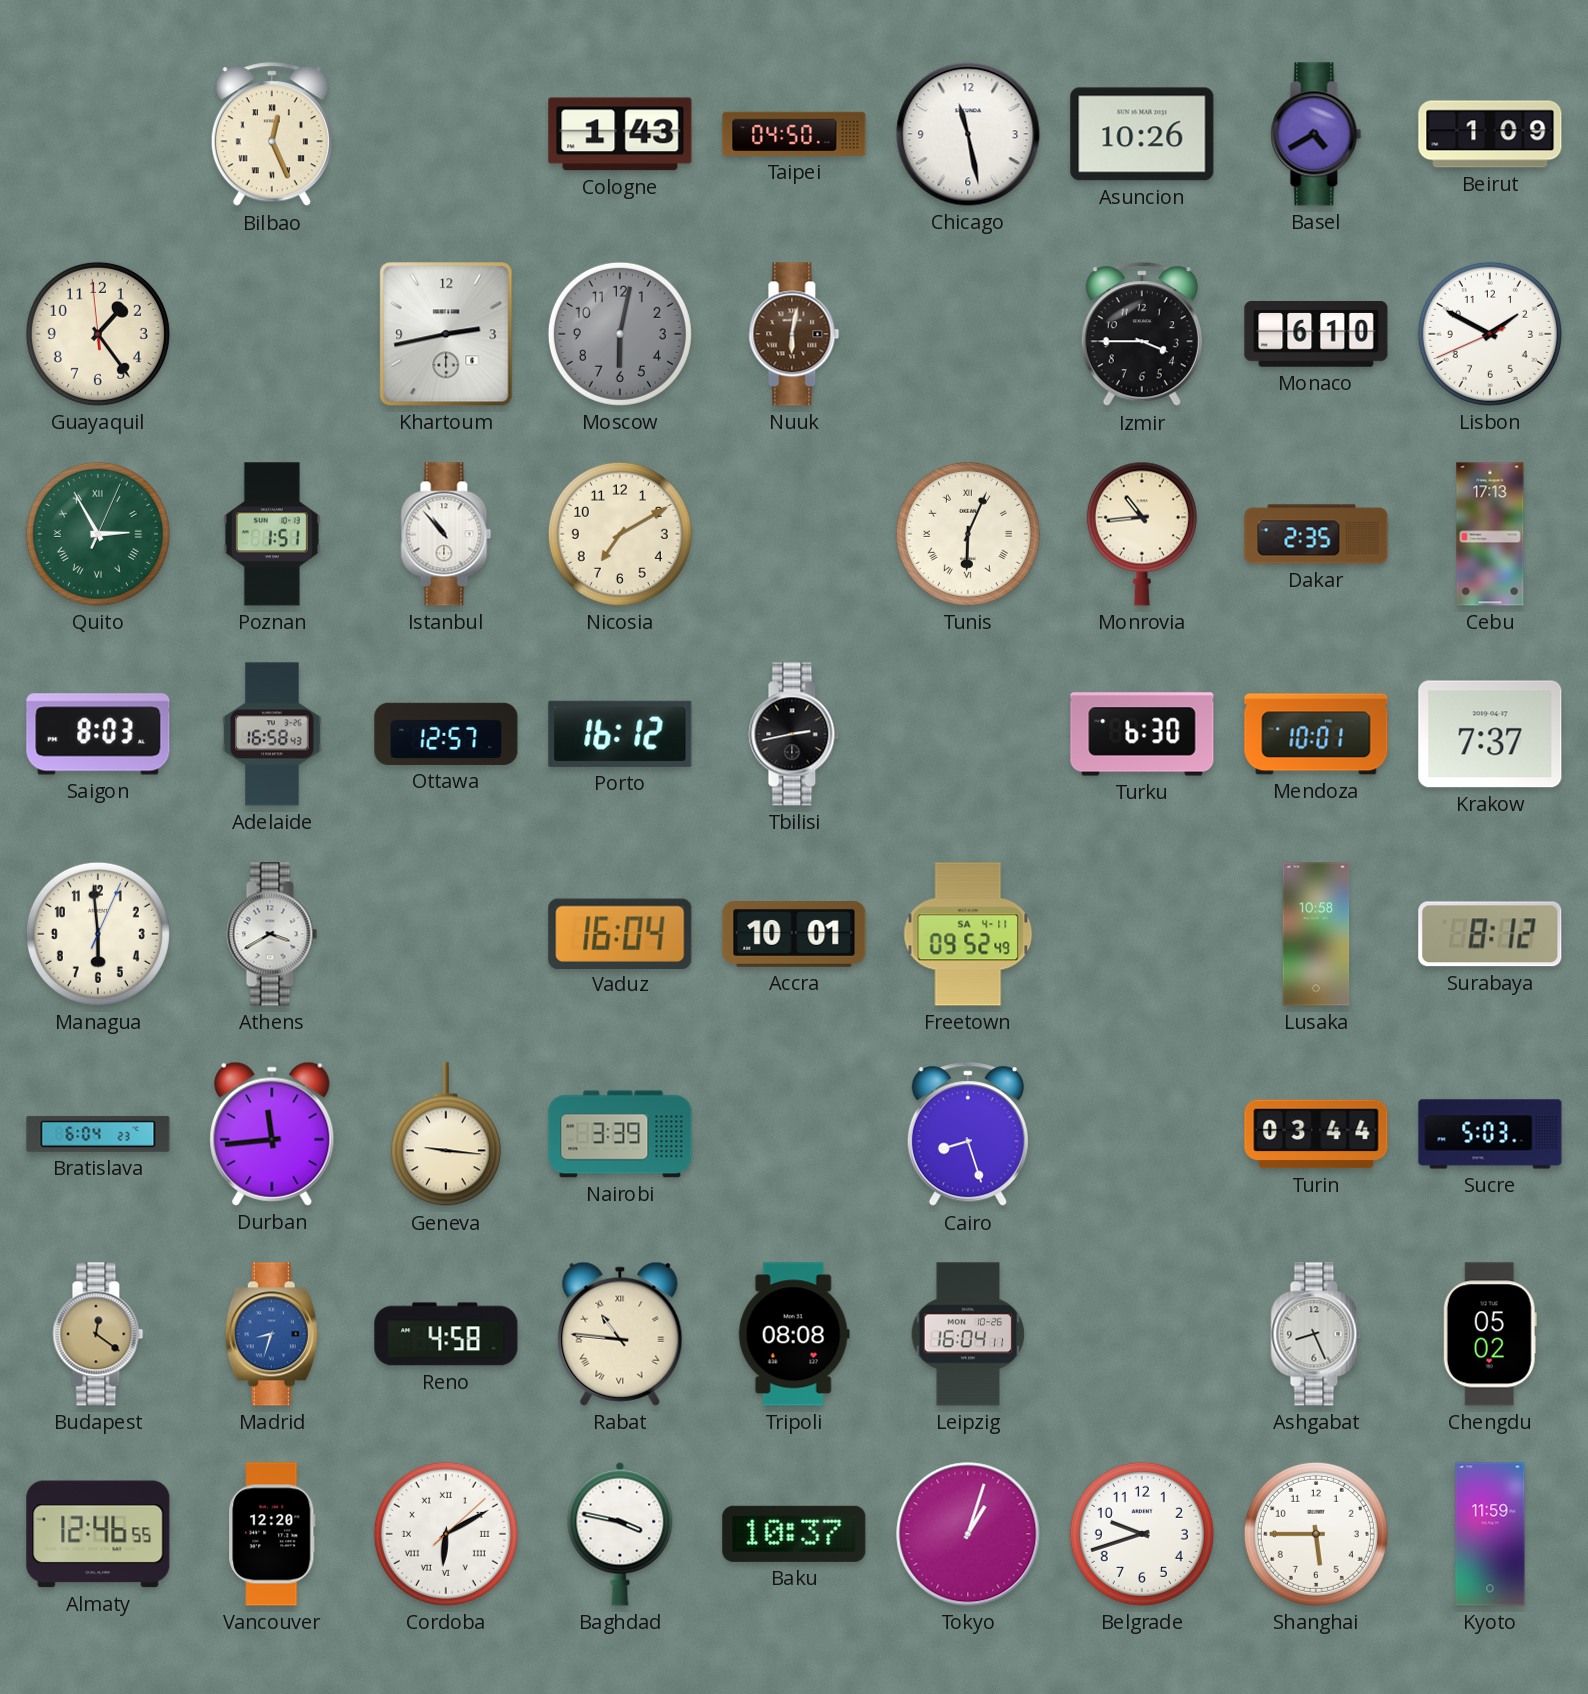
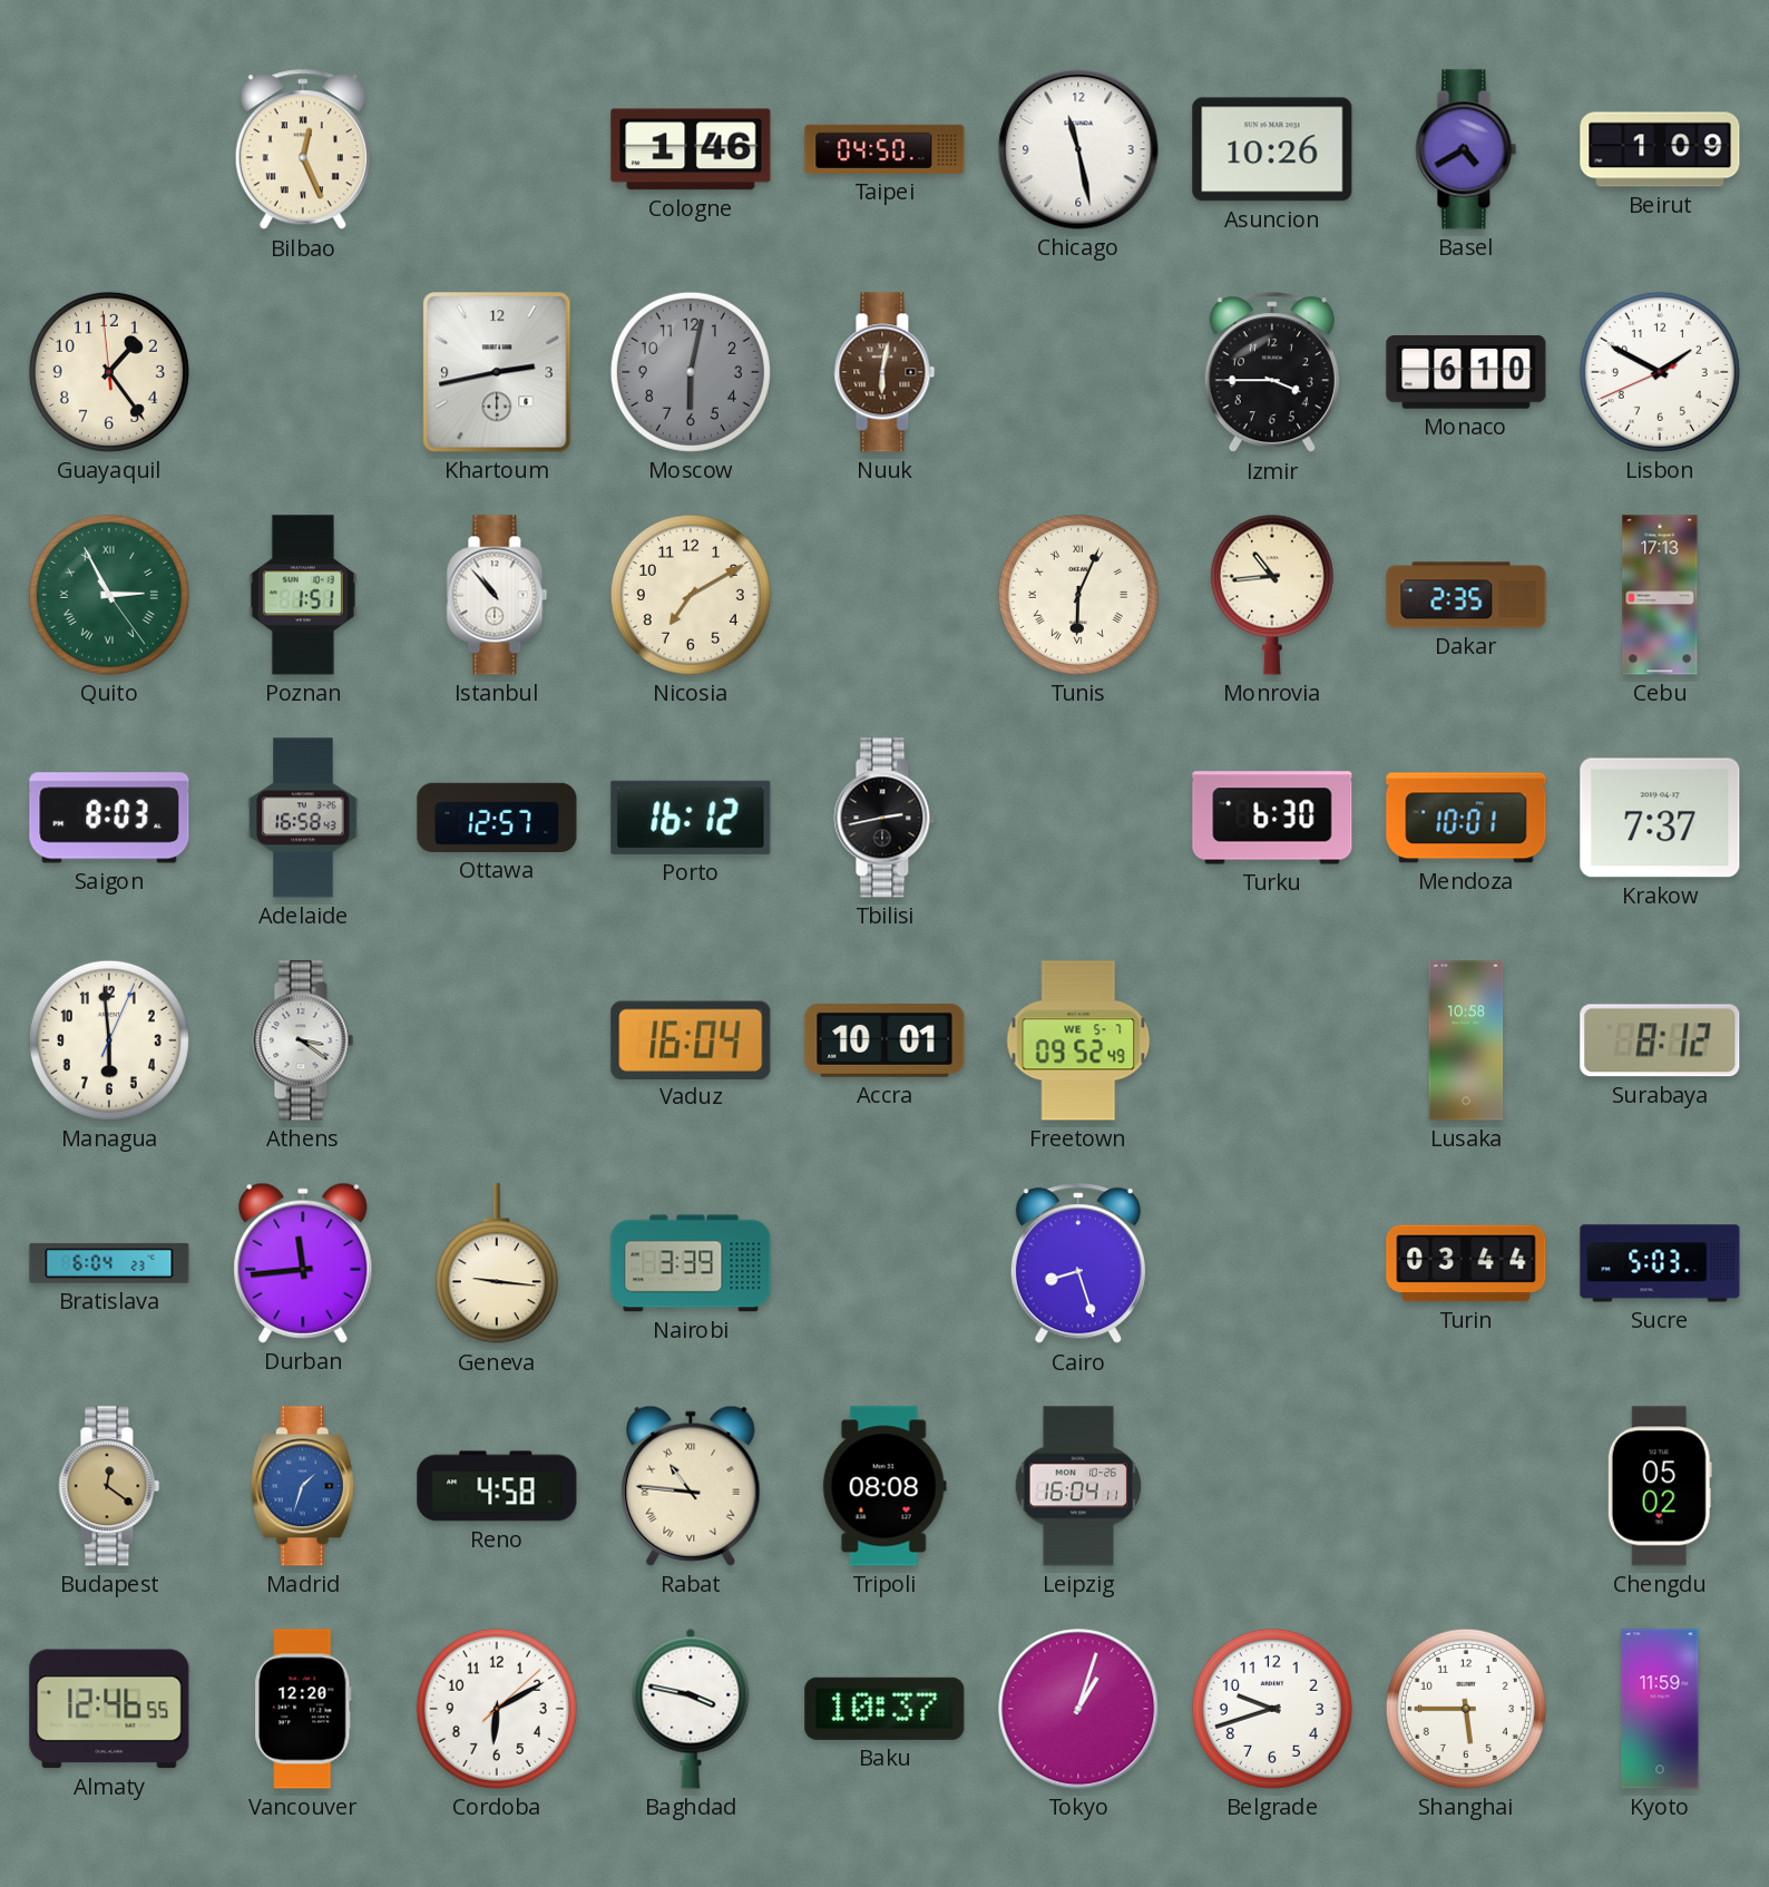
Cologne: 1:43 -> 1:46
Quito: 2:55:04 -> 2:55:24
Athens: 3:40 -> 3:21
Freetown date: SA 4-11 -> WE 5-7
Madrid: 8:33 -> 1:33
Ashgabat: 8:26 -> none
Cordoba numerals: Roman -> Arabic
